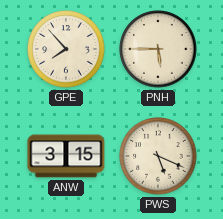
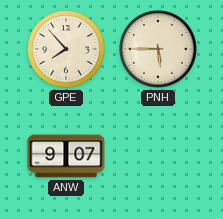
ANW: 3:15 -> 9:07
PWS: 5:19 -> none
